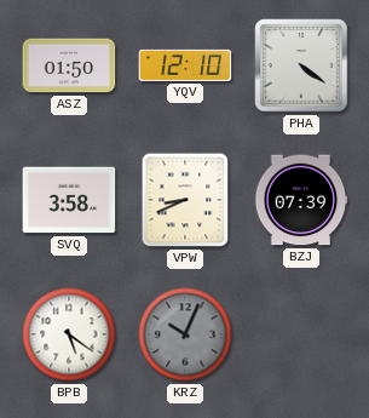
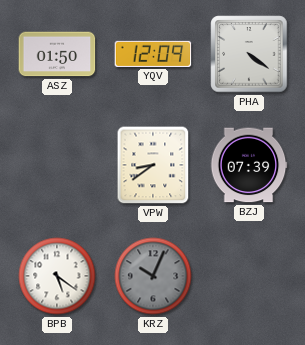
YQV: 12:10 -> 12:09
SVQ: 3:58 -> none
VPW: 8:41 -> 8:39
